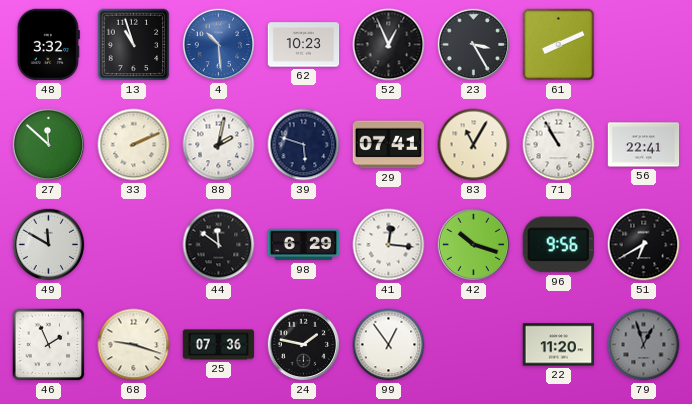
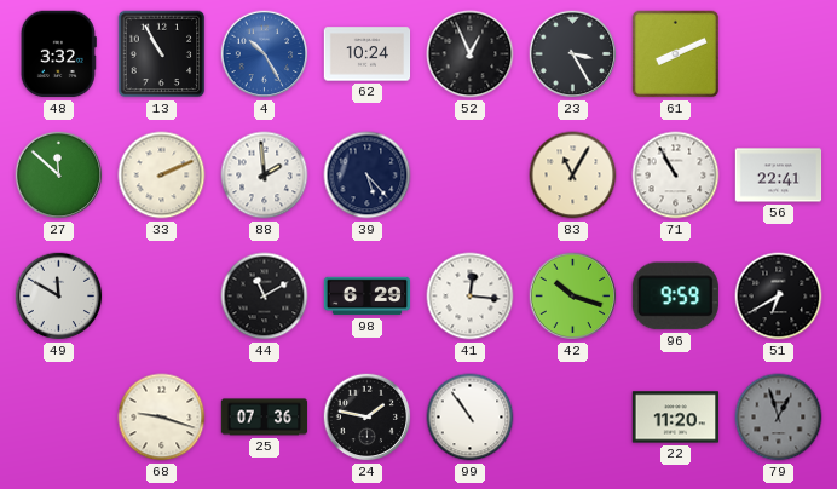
13: 10:57 -> 10:55
4: 10:29 -> 10:25
62: 10:23 -> 10:24
88: 2:02 -> 1:59
39: 5:48 -> 5:23
29: 07:41 -> none
44: 11:51 -> 11:10
96: 9:56 -> 9:59
46: 1:56 -> none
99: 12:54 -> 10:54
